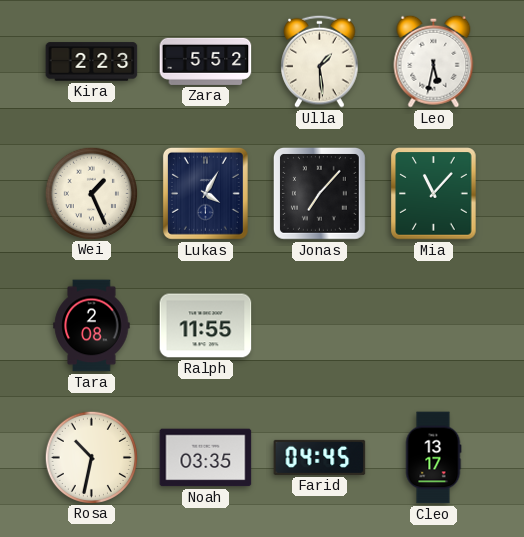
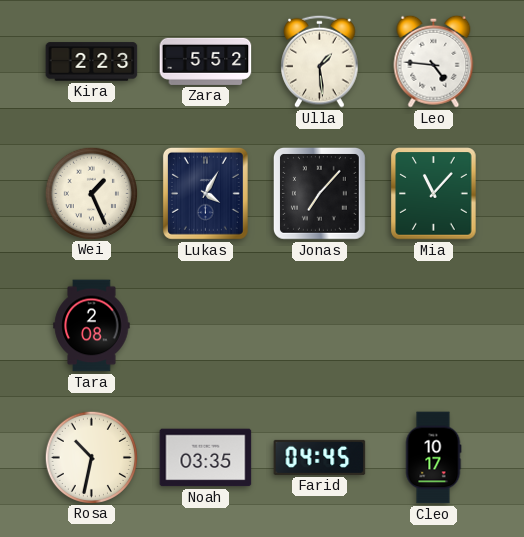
Leo: 5:32 -> 4:46
Ralph: 11:55 -> none
Cleo: 13:17 -> 10:17
